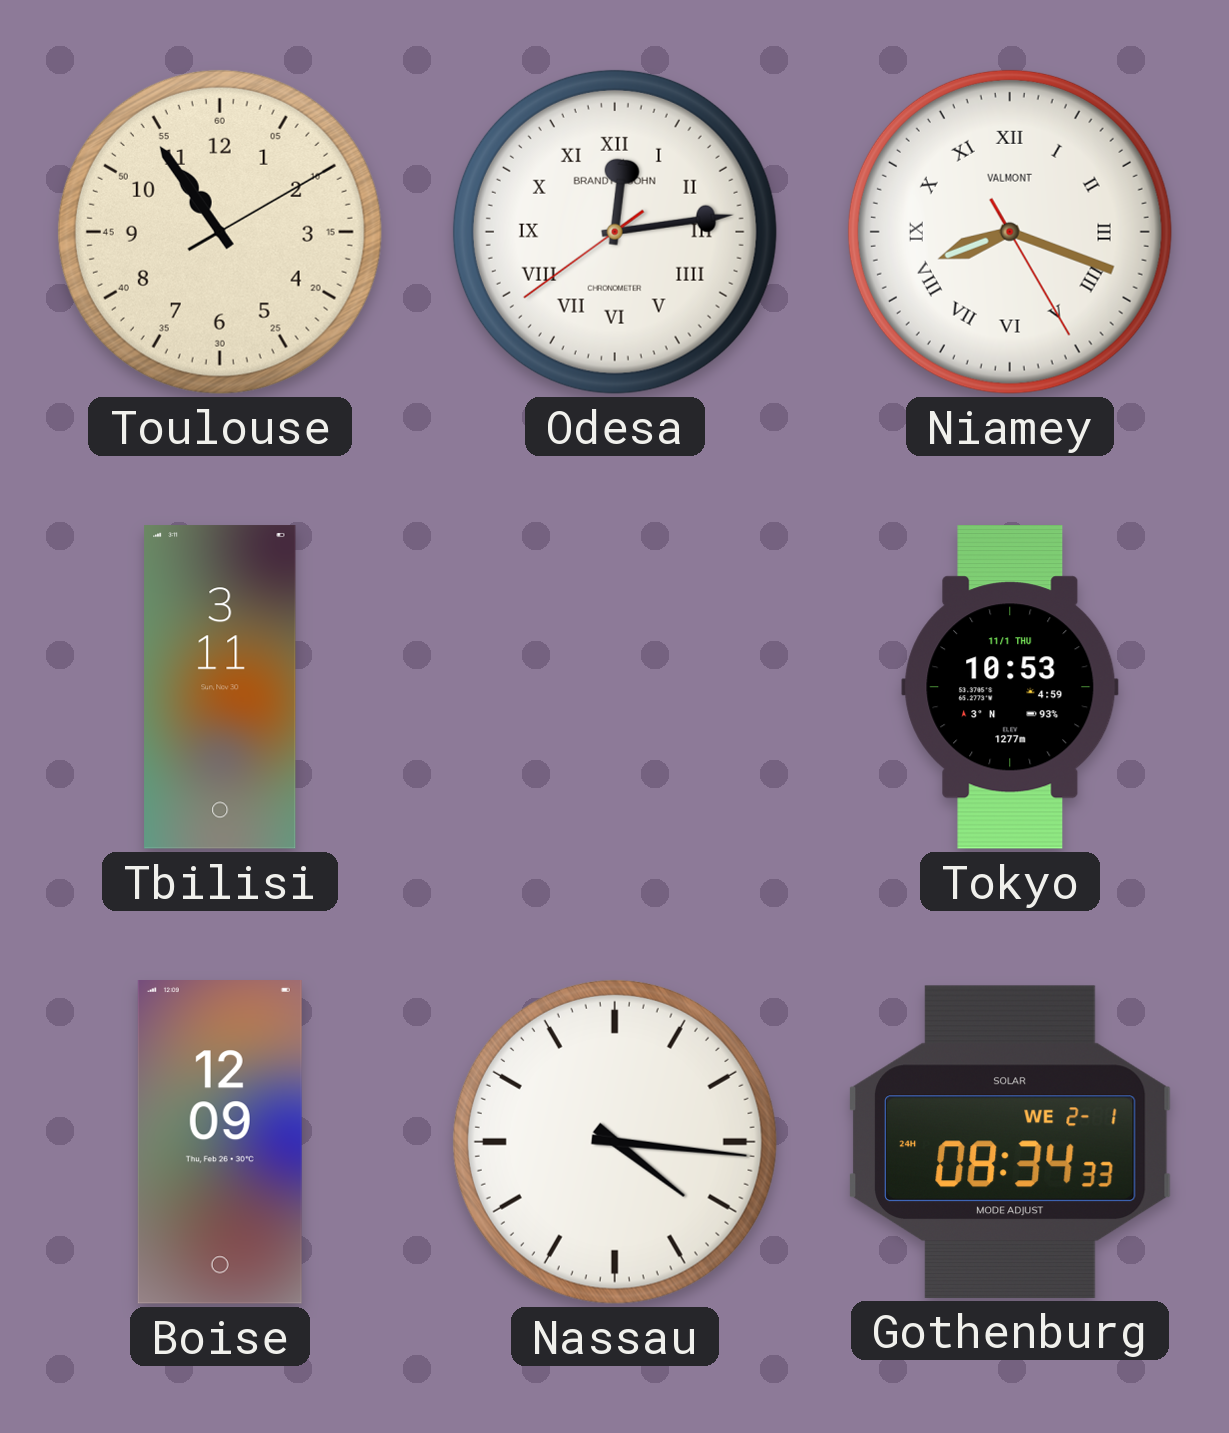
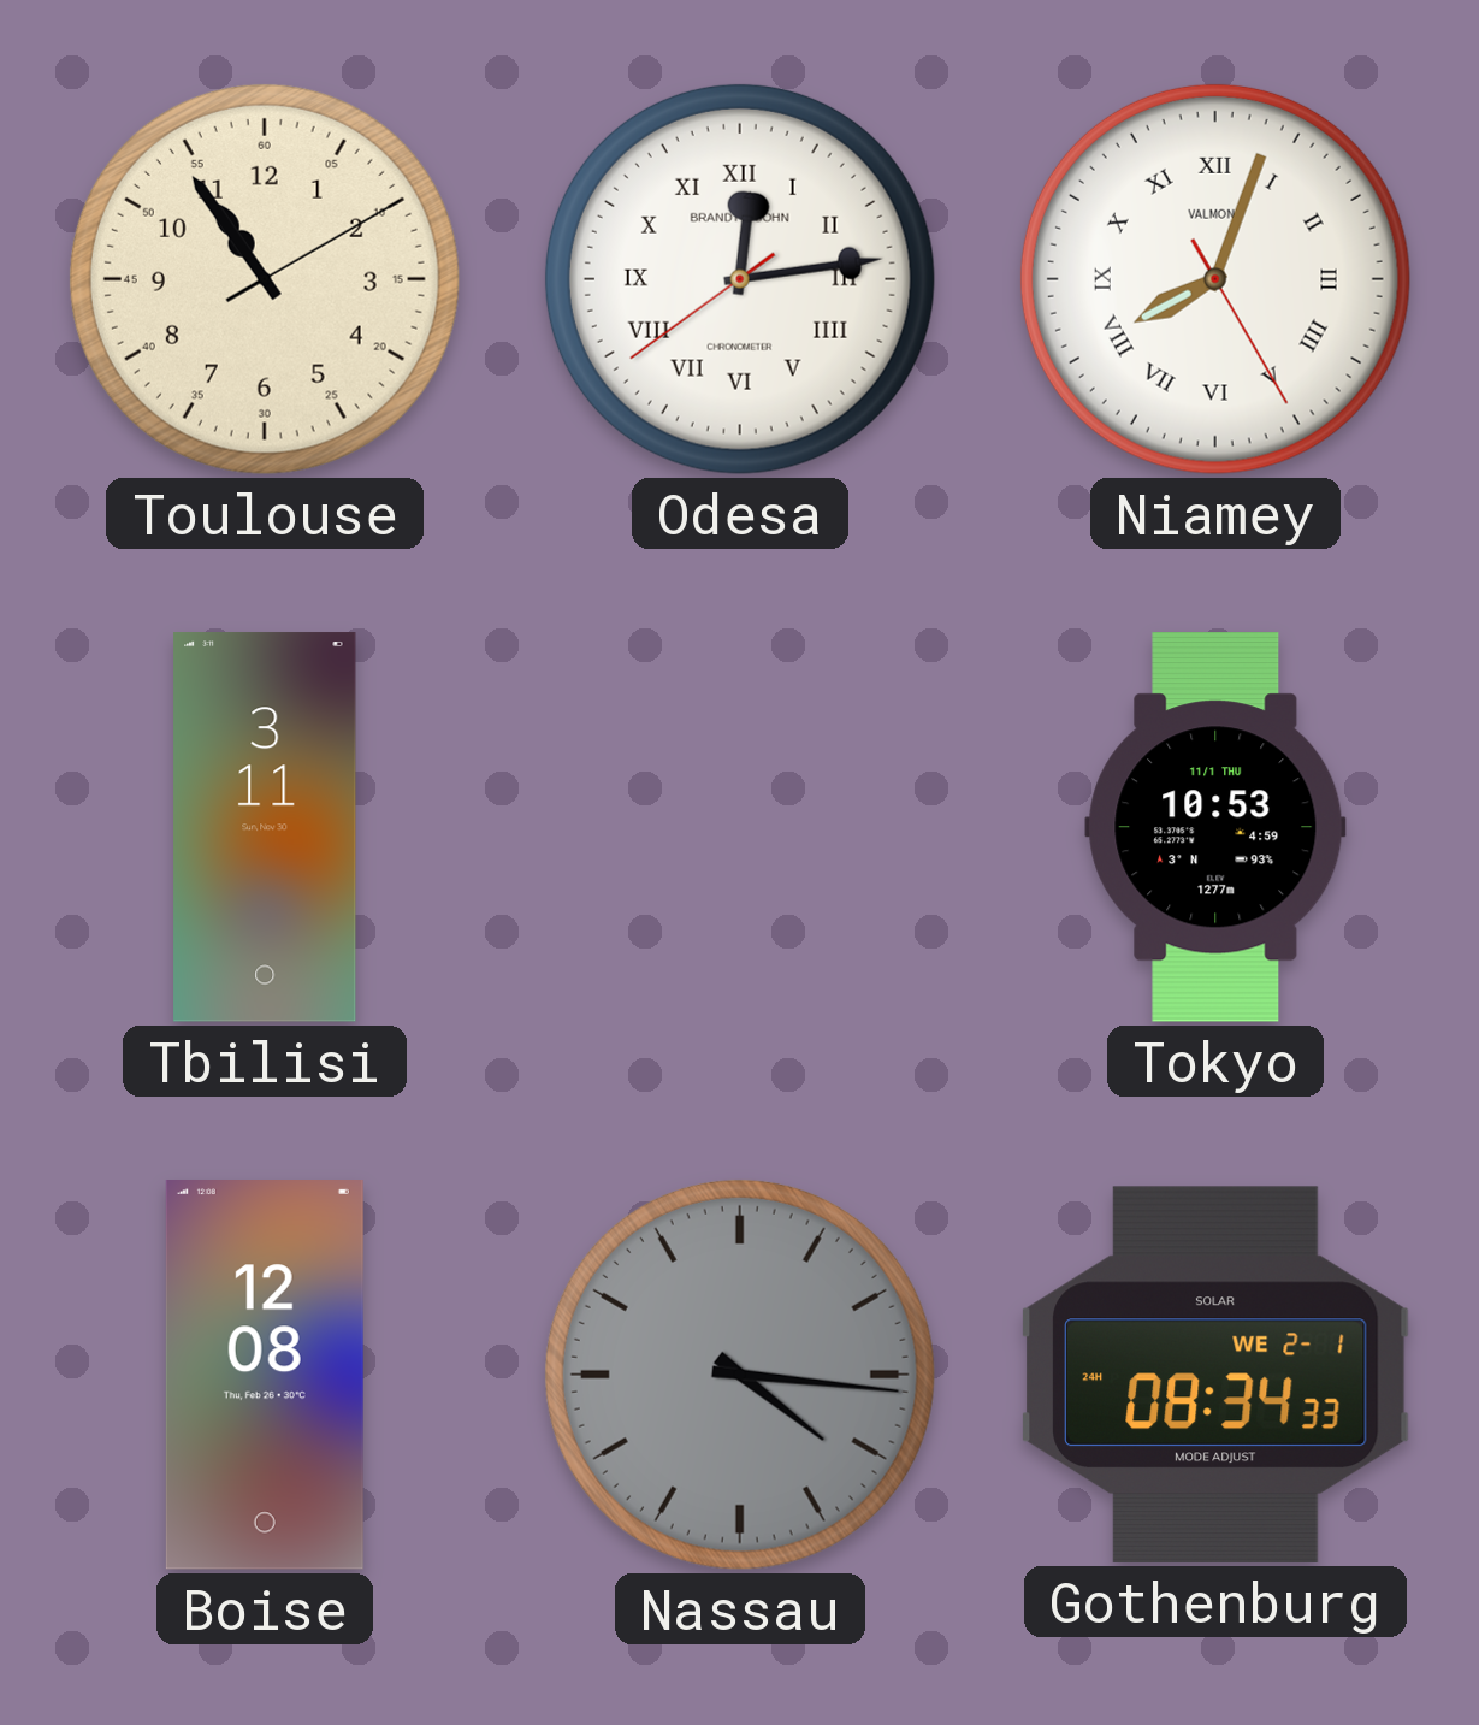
Niamey: 8:18 -> 8:03
Boise: 12:09 -> 12:08
Nassau dial: white -> grey
